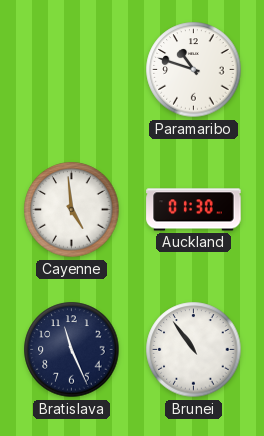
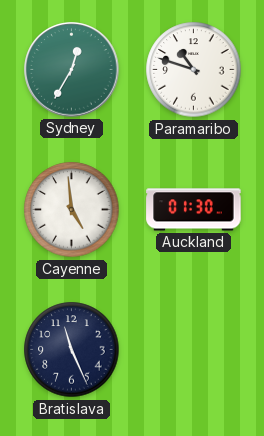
Sydney: none -> 12:35
Brunei: 10:54 -> none
